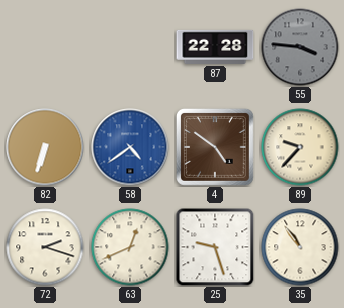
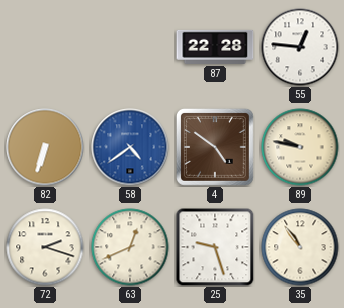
55: 3:46 -> 12:46
55 dial: grey -> white
89: 9:37 -> 9:47
